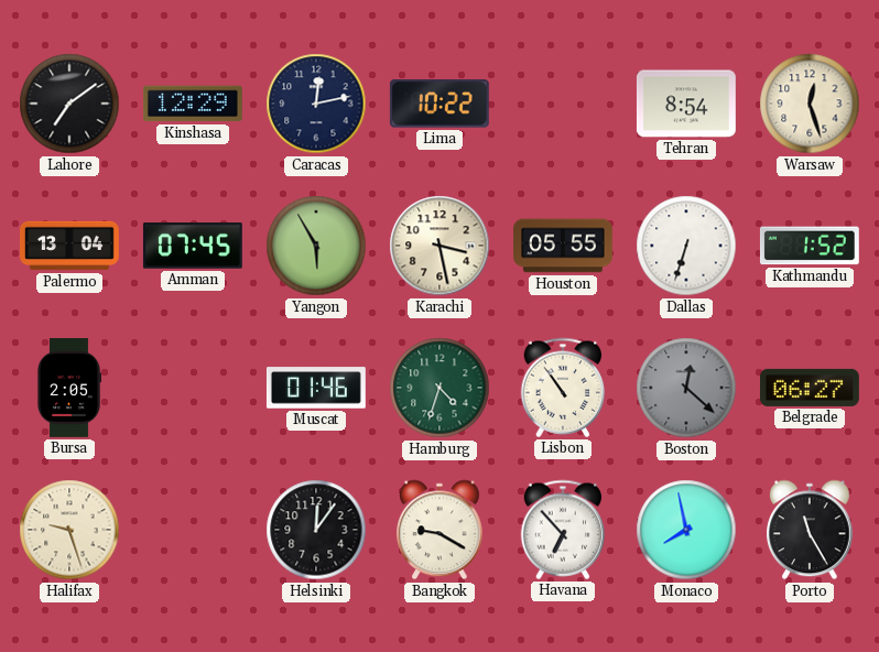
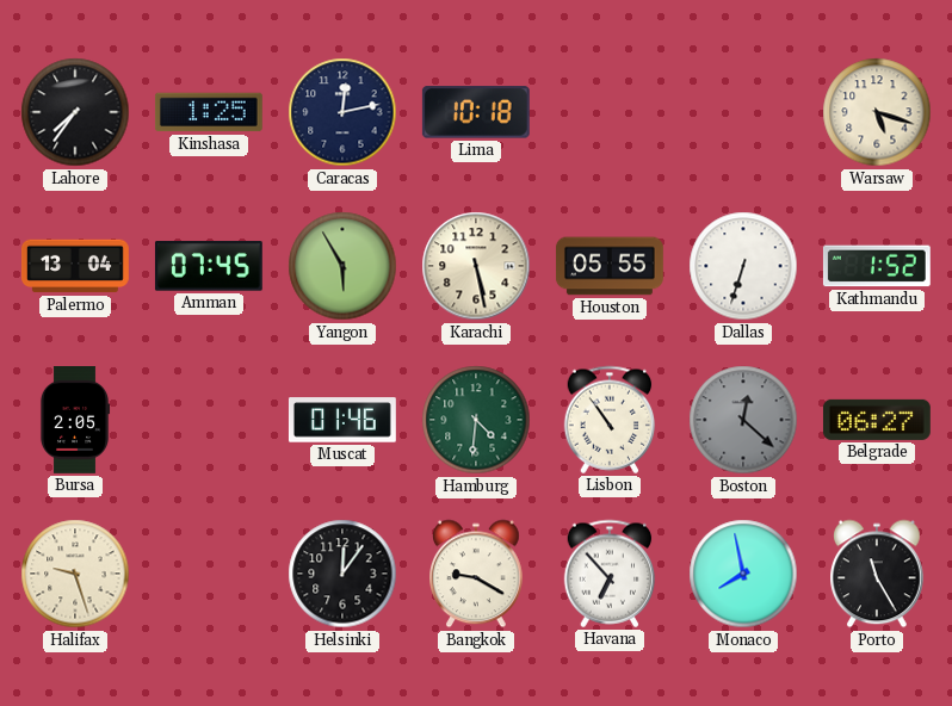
Lahore: 7:09 -> 7:36
Kinshasa: 12:29 -> 1:25
Lima: 10:22 -> 10:18
Tehran: 8:54 -> none
Warsaw: 12:27 -> 5:18
Karachi: 3:28 -> 5:28
Hamburg: 4:33 -> 4:31
